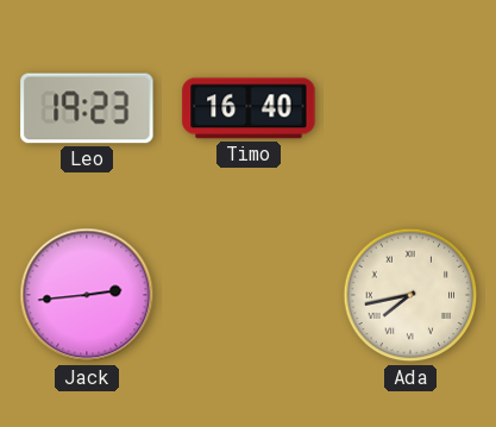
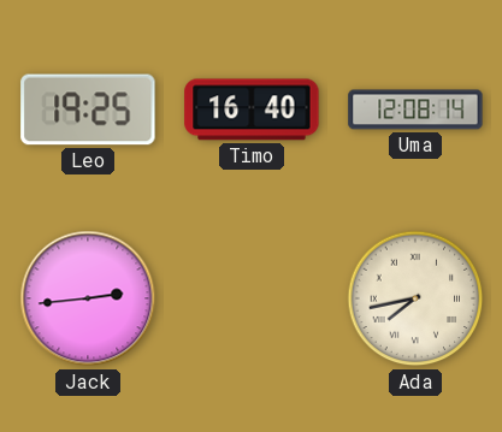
Leo: 19:23 -> 19:25
Uma: none -> 12:08
